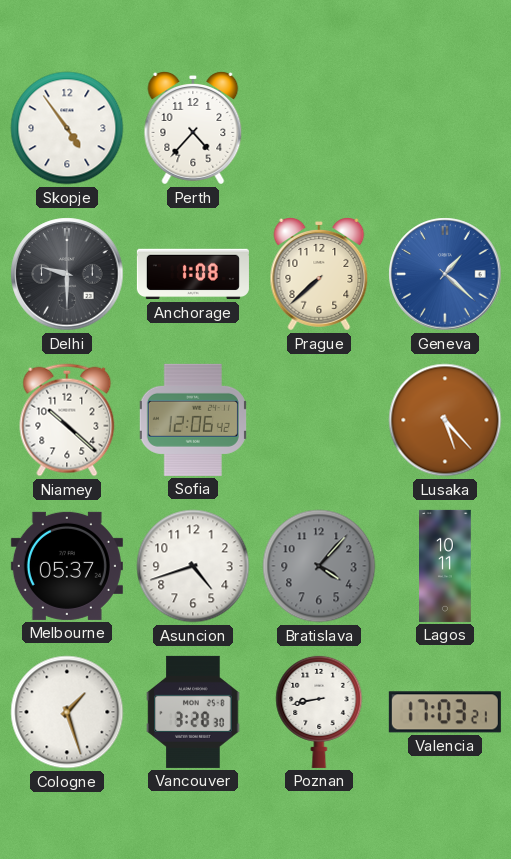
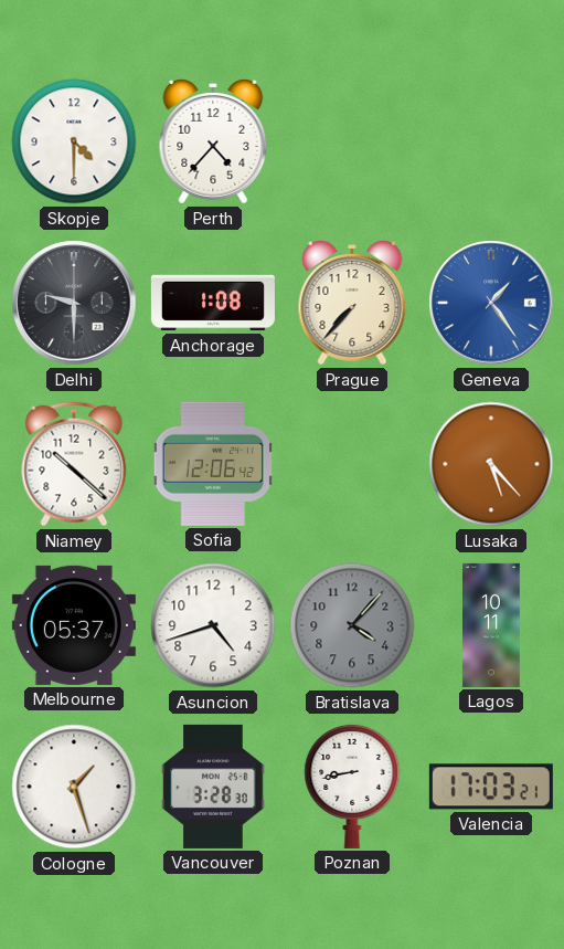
Skopje: 4:54 -> 4:30
Prague: 7:38 -> 7:37
Geneva: 1:22 -> 1:24
